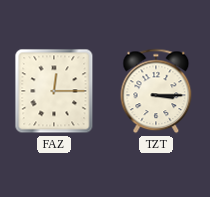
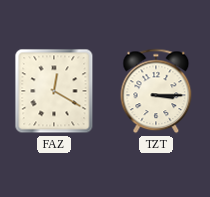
FAZ: 12:15 -> 12:20
